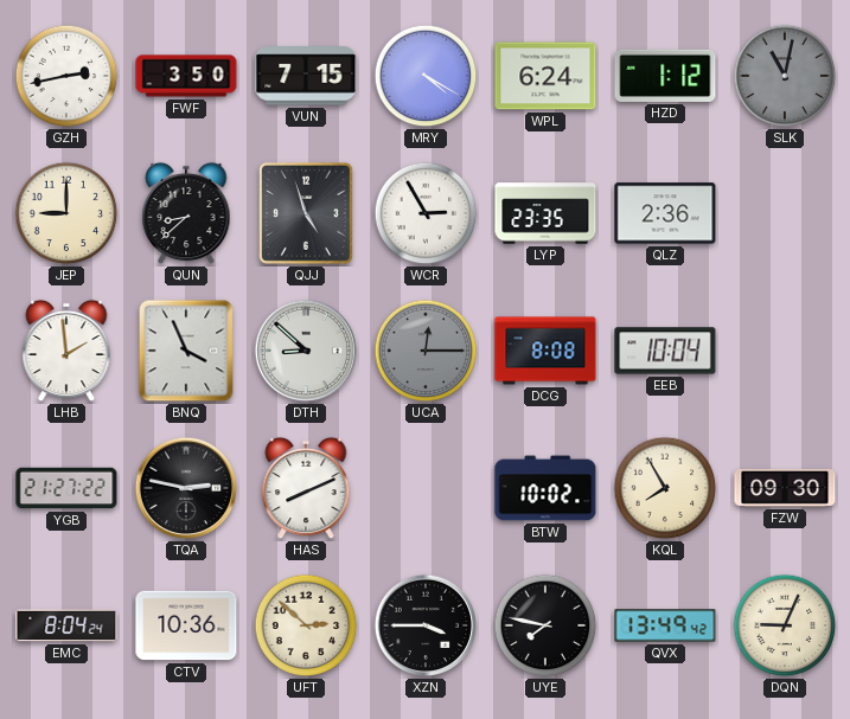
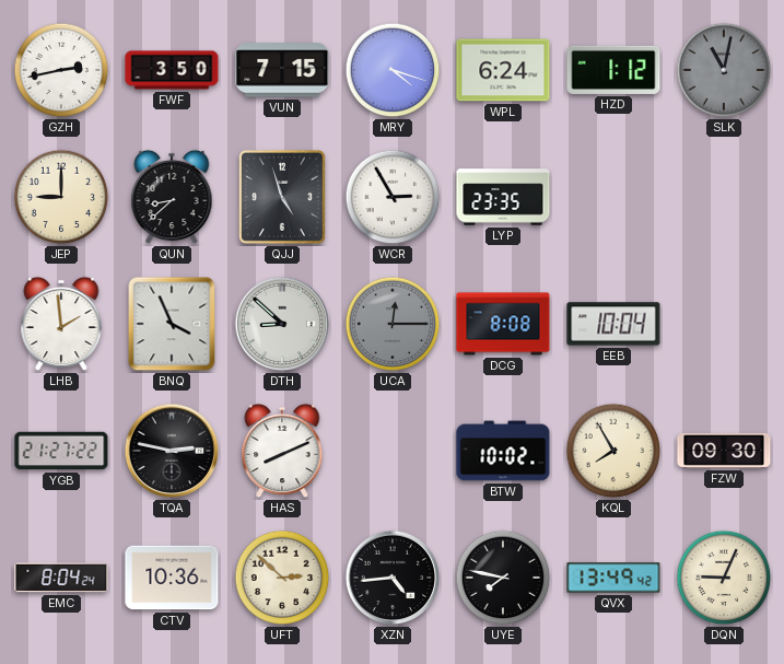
MRY: 4:20 -> 4:18
QLZ: 2:36 -> none
XZN: 3:45 -> 4:44
